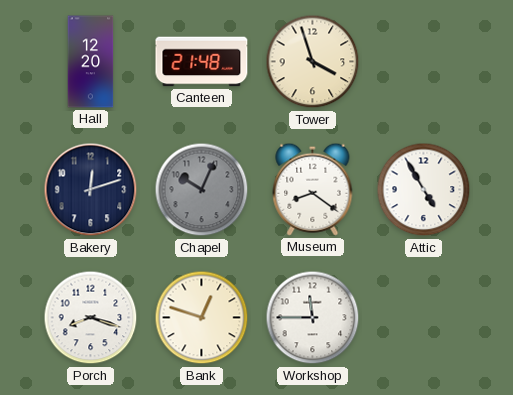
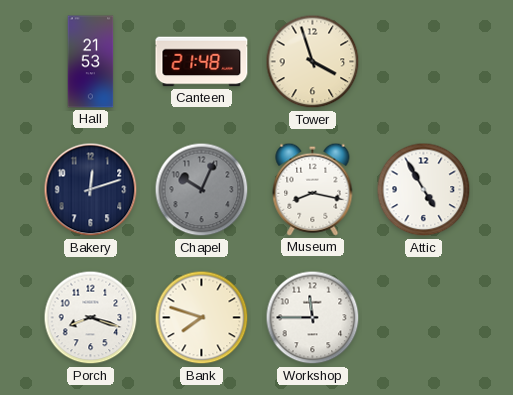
Hall: 12:20 -> 21:53
Museum: 8:21 -> 8:17
Bank: 12:48 -> 7:48
